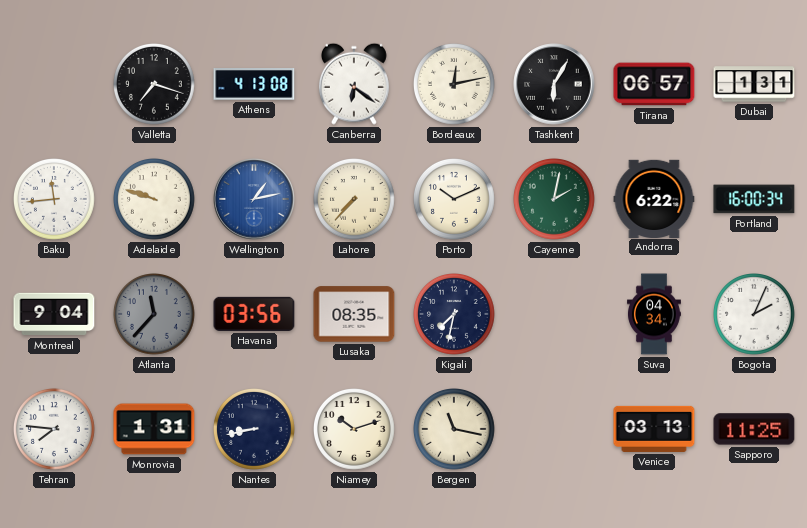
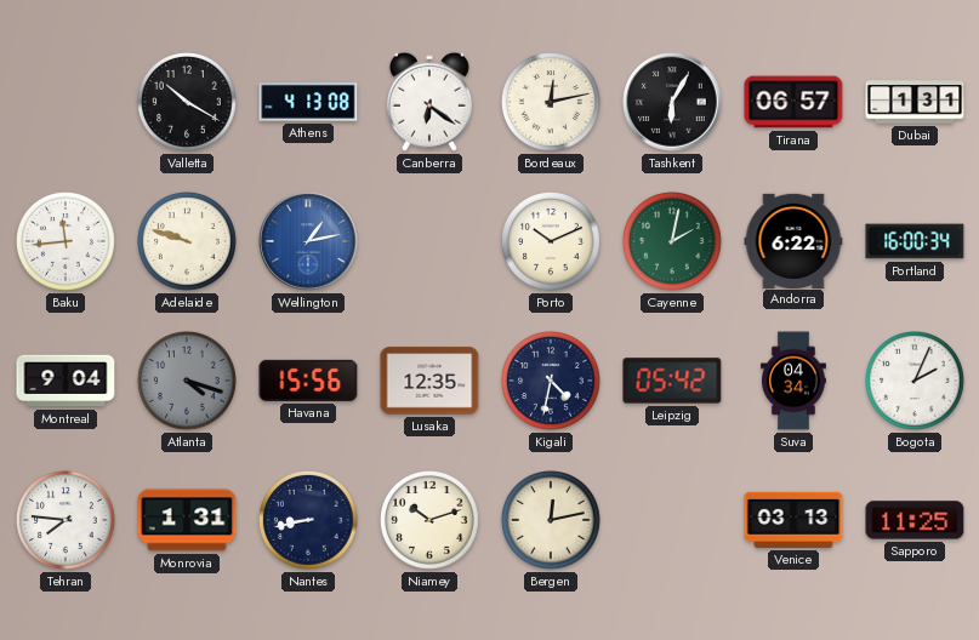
Valletta: 7:18 -> 10:20
Lahore: 7:37 -> none
Atlanta: 11:37 -> 4:18
Havana: 03:56 -> 15:56
Lusaka: 08:35 -> 12:35
Kigali: 7:32 -> 4:32
Leipzig: none -> 05:42
Bergen: 11:17 -> 12:13
